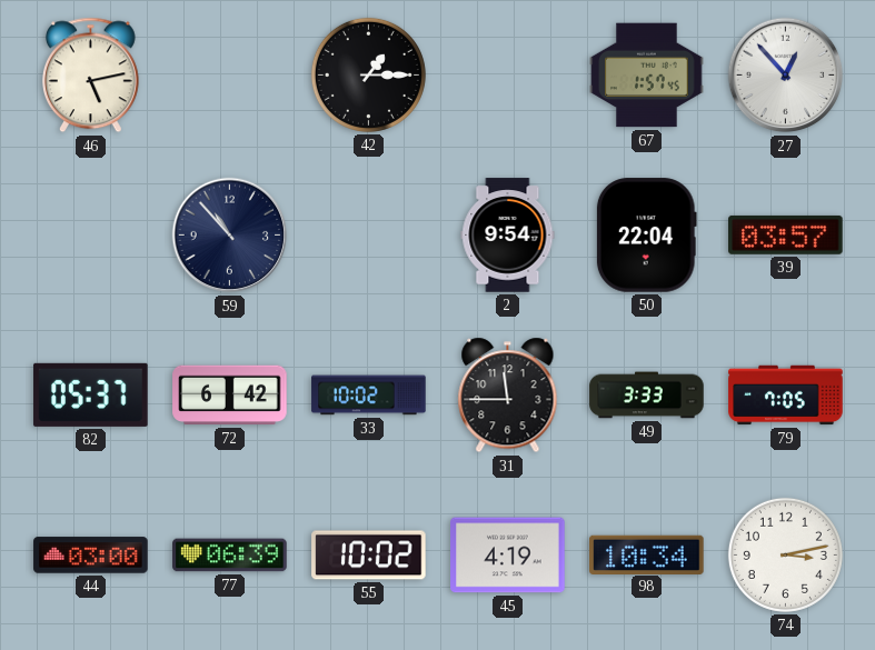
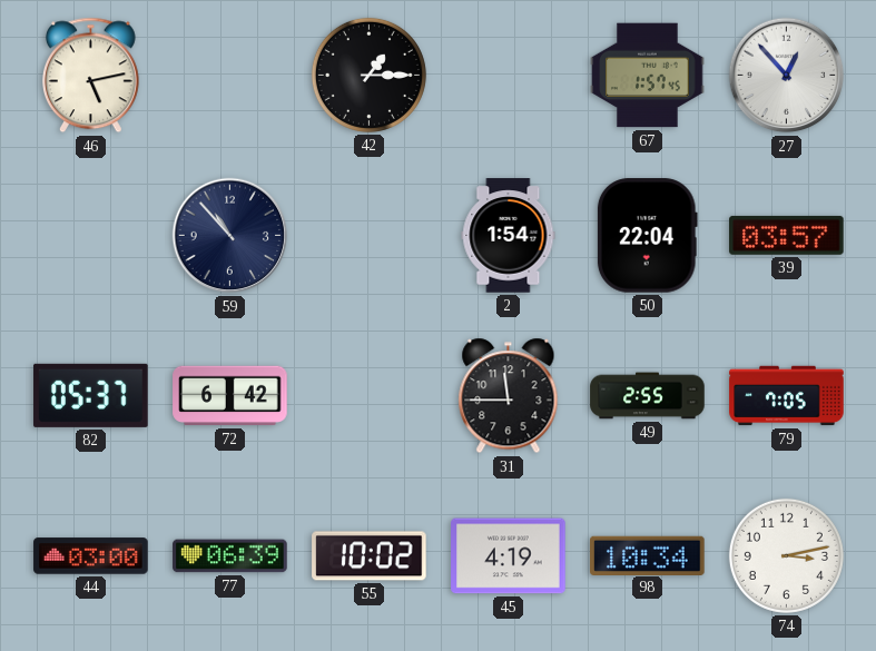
2: 9:54 -> 1:54
33: 10:02 -> none
49: 3:33 -> 2:55
